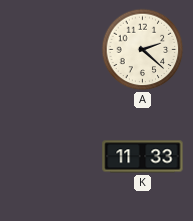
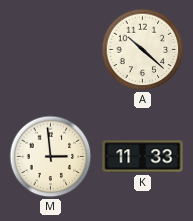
A: 2:22 -> 10:22
M: none -> 2:59
